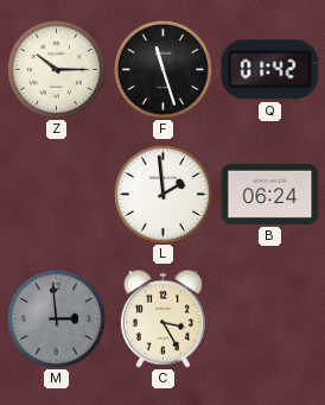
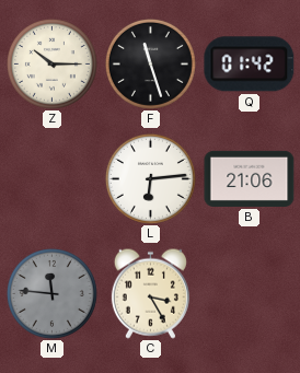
L: 1:59 -> 6:14
B: 06:24 -> 21:06
M: 2:59 -> 11:46
